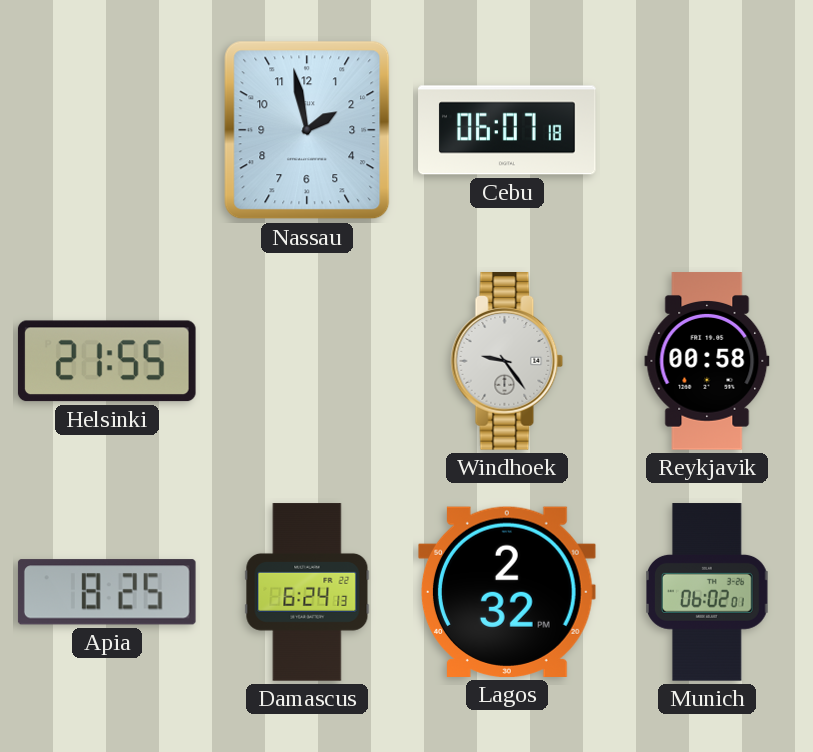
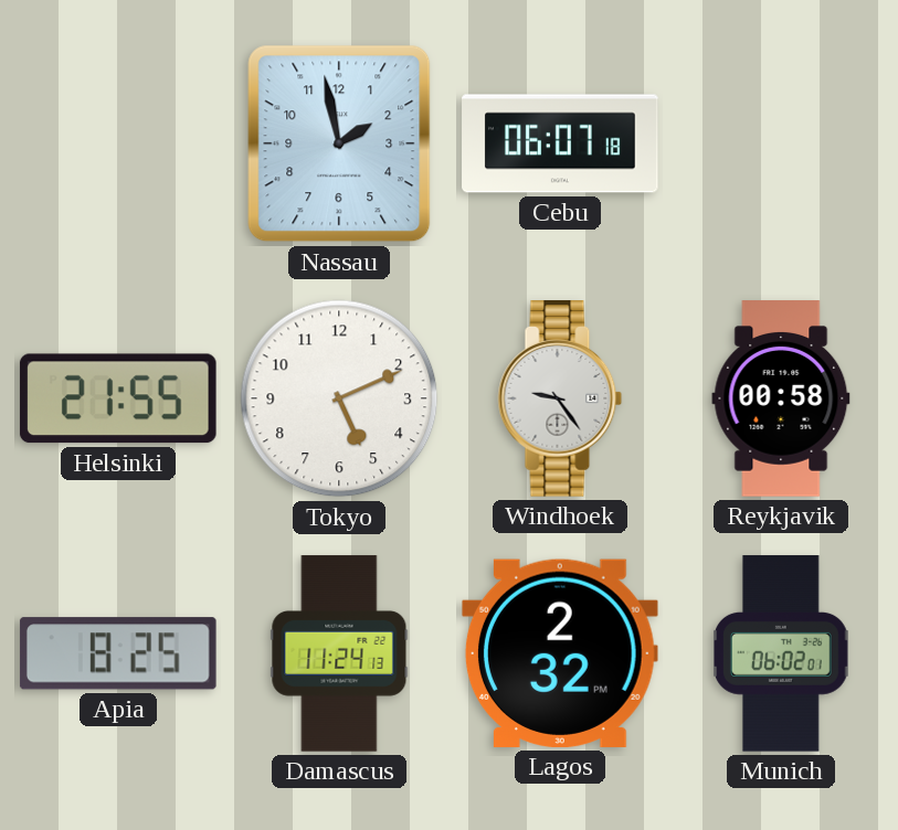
Tokyo: none -> 5:11
Damascus: 6:24 -> 11:24
